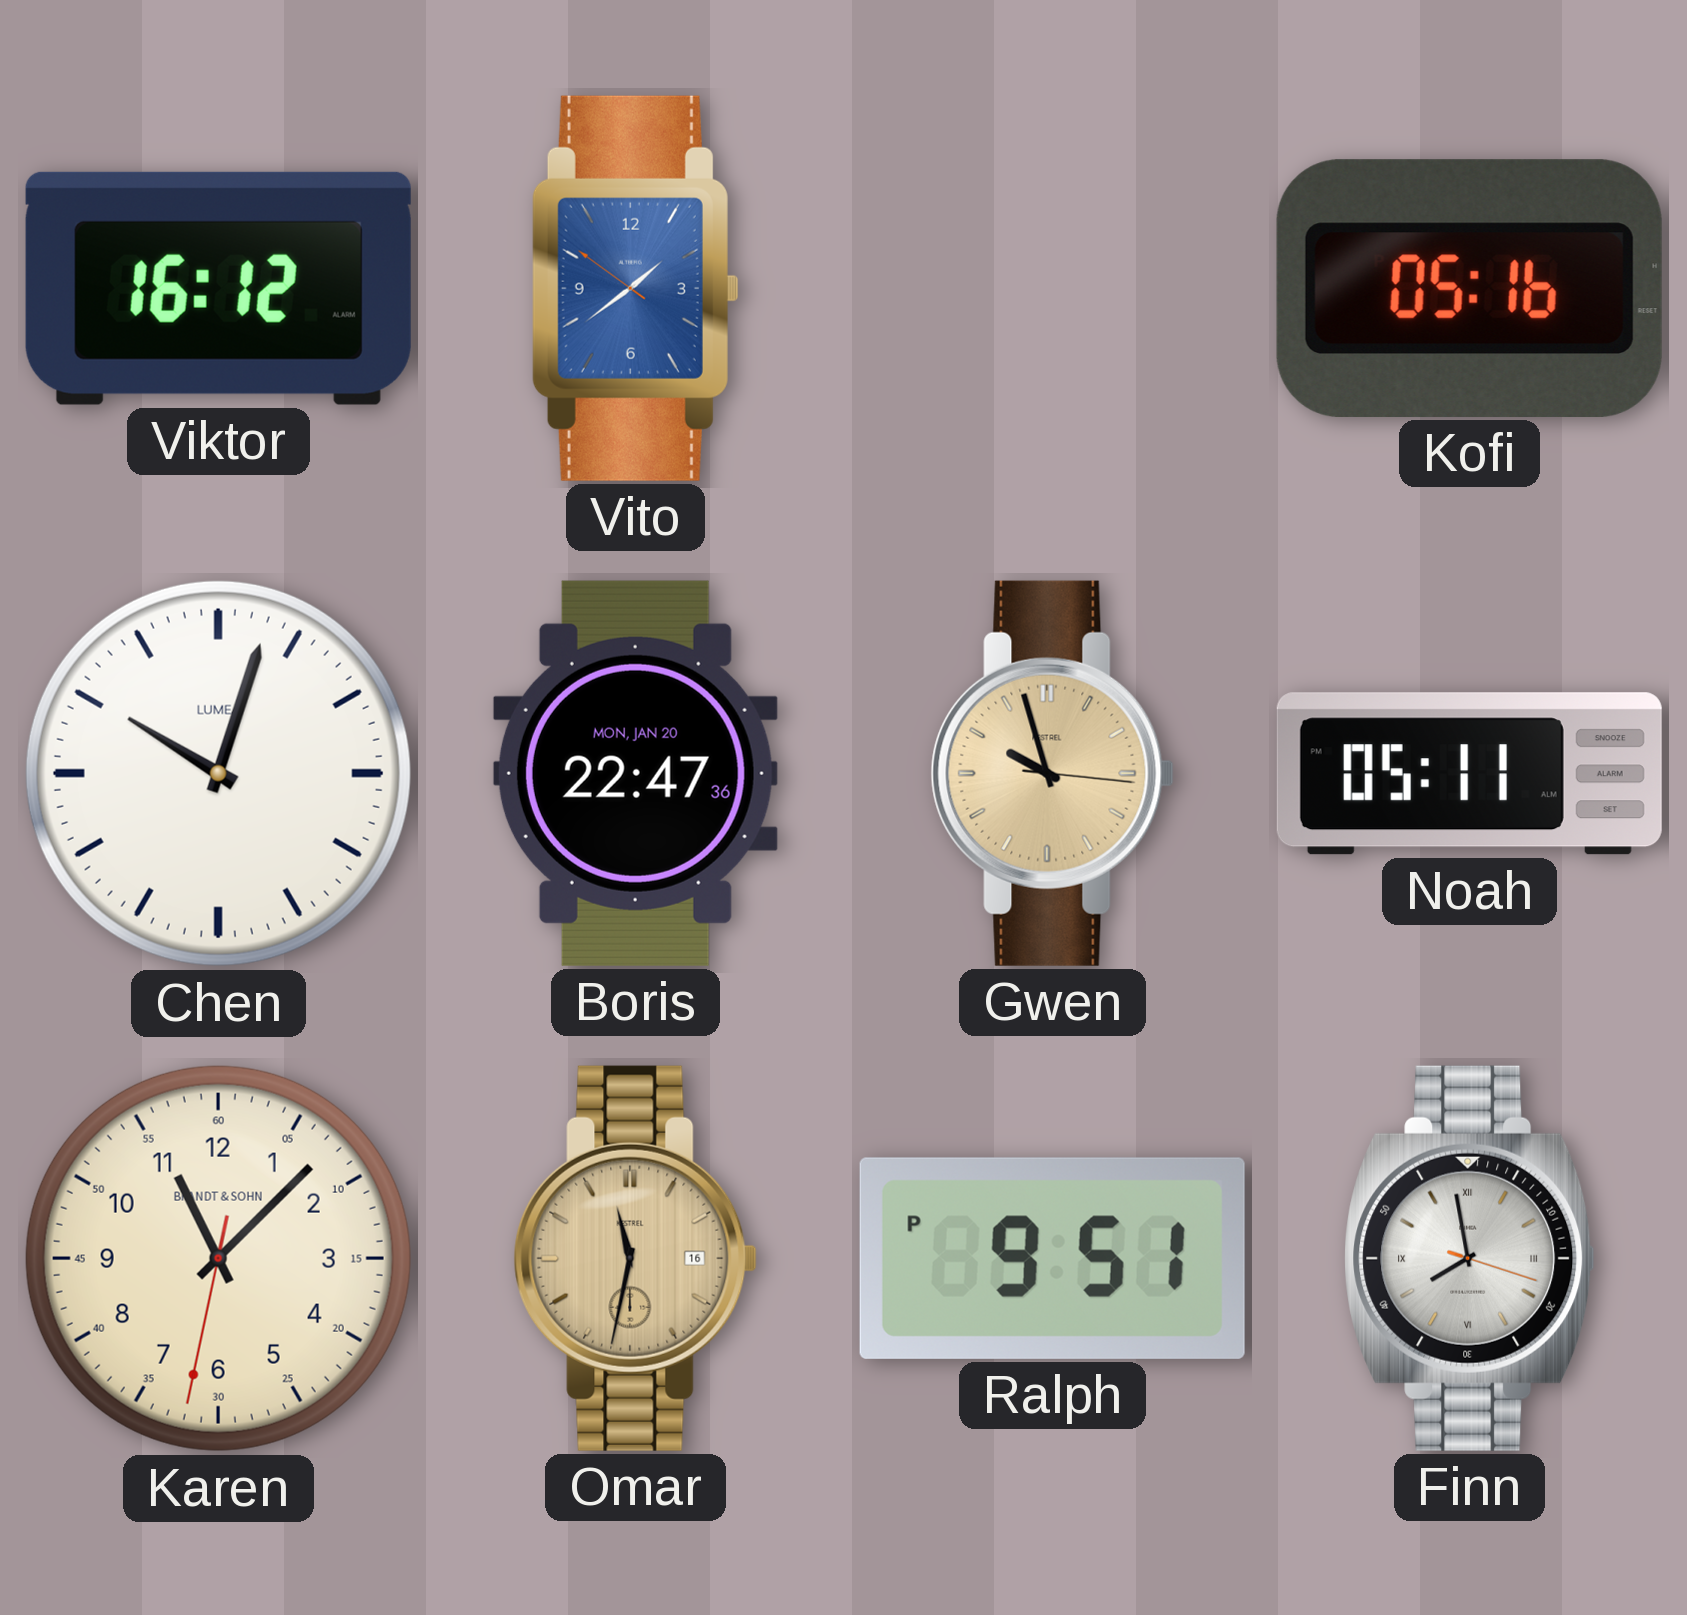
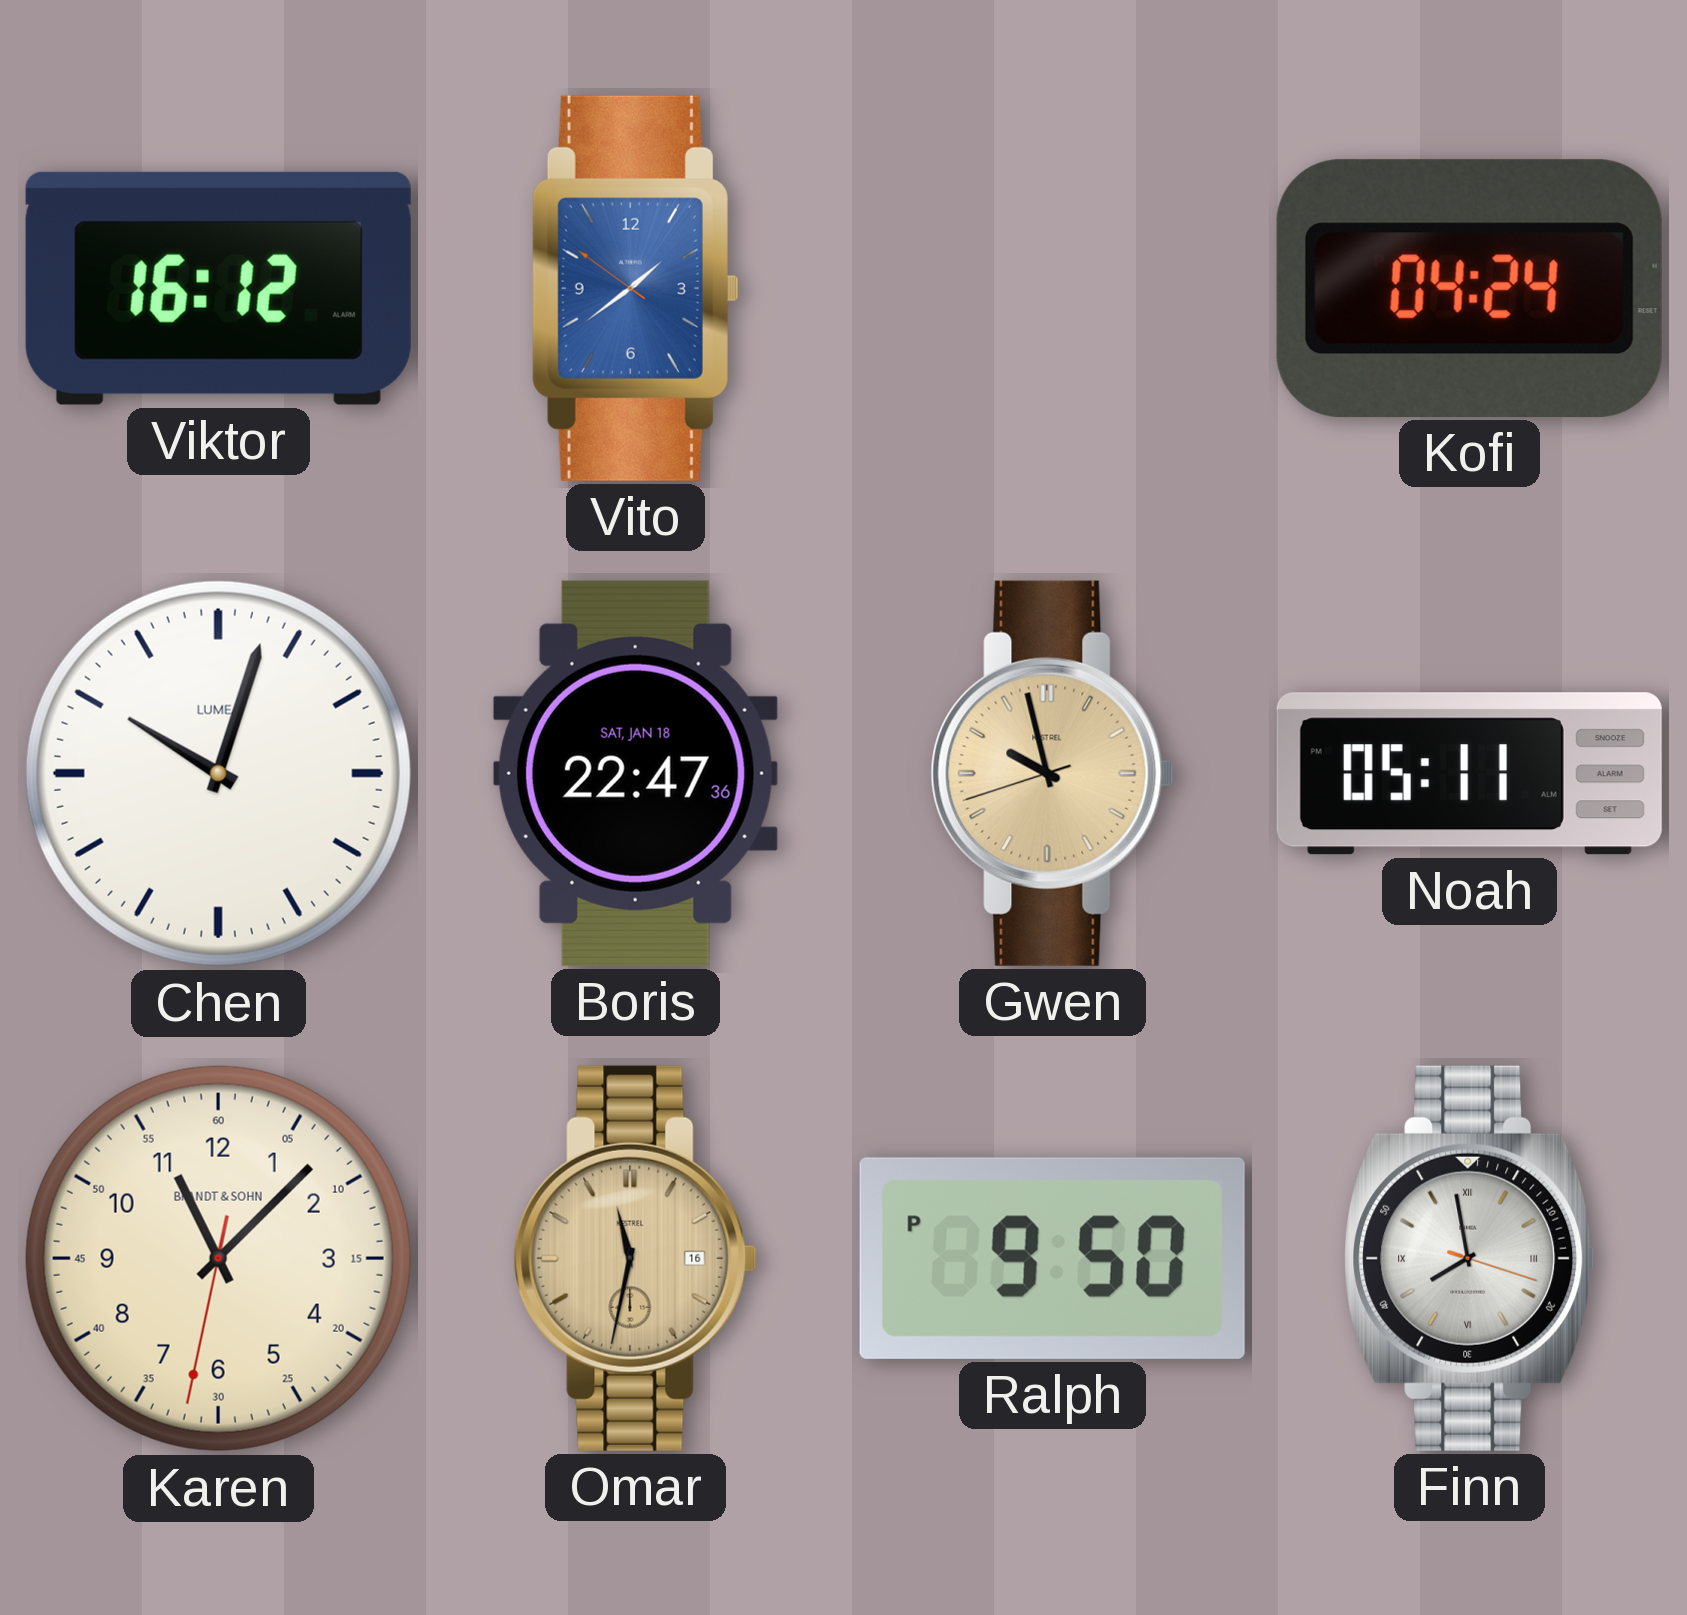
Kofi: 05:16 -> 04:24
Boris date: MON, JAN 20 -> SAT, JAN 18
Gwen: 9:57:16 -> 9:57:42
Ralph: 9:51 -> 9:50
